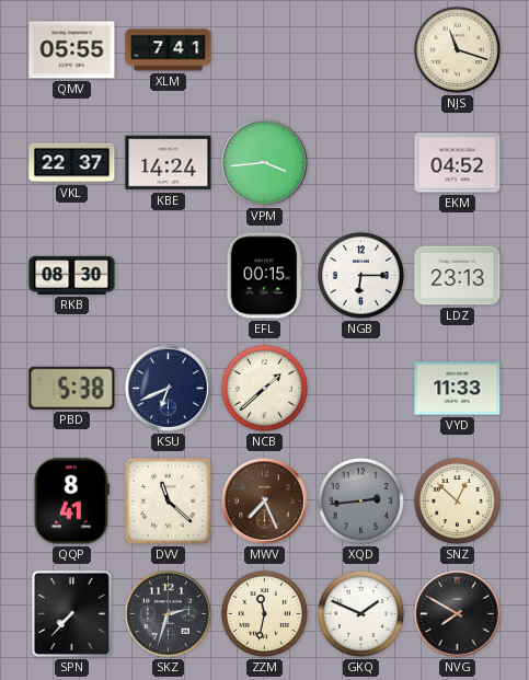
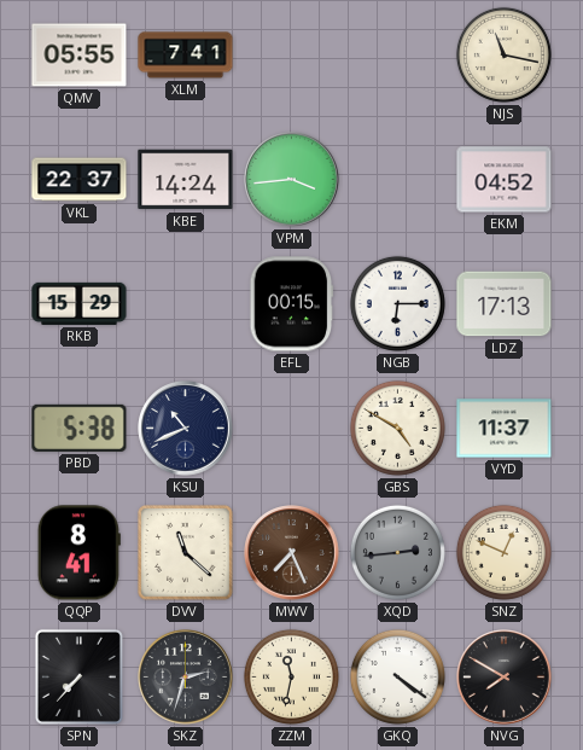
NJS: 11:18 -> 11:17
RKB: 08:30 -> 15:29
LDZ: 23:13 -> 17:13
KSU: 6:41 -> 10:41
NCB: 1:38 -> none
GBS: none -> 4:50
VYD: 11:33 -> 11:37
SNZ: 12:52 -> 12:49
GKQ: 1:49 -> 4:21
